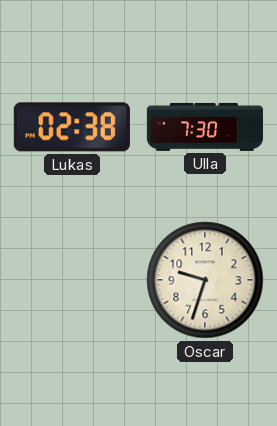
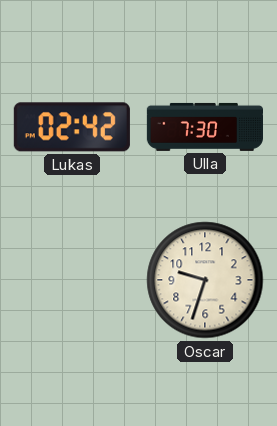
Lukas: 02:38 -> 02:42
